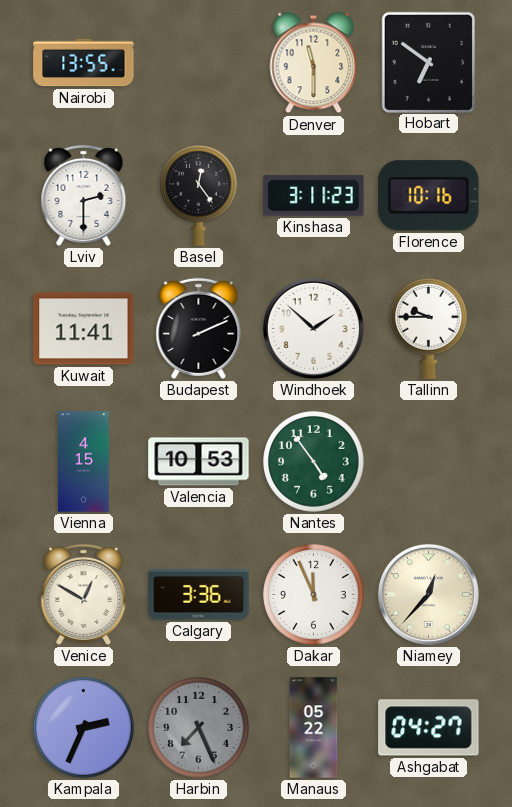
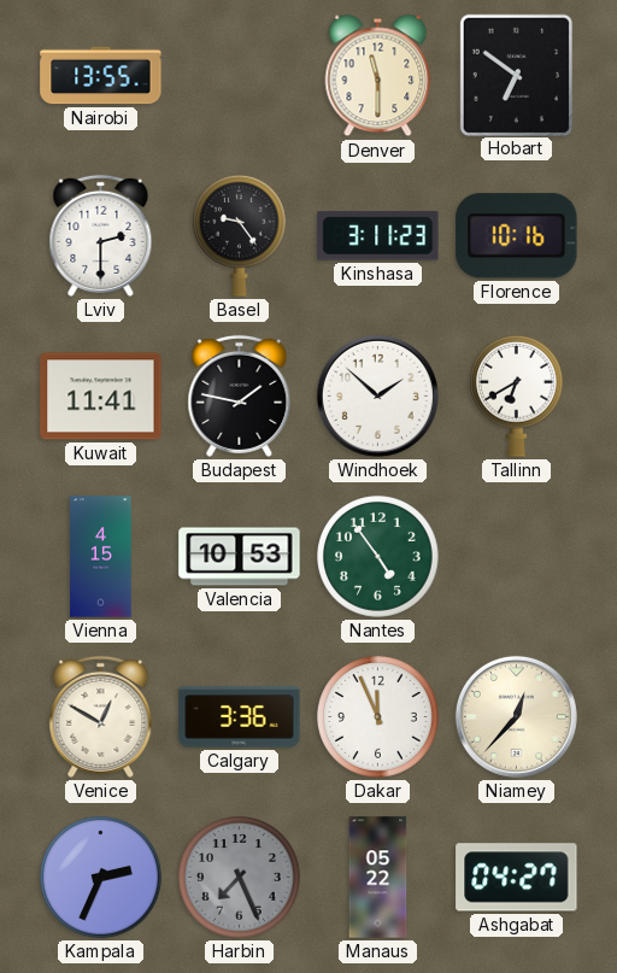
Basel: 12:24 -> 9:24
Budapest: 2:11 -> 1:47
Tallinn: 9:45 -> 6:40
